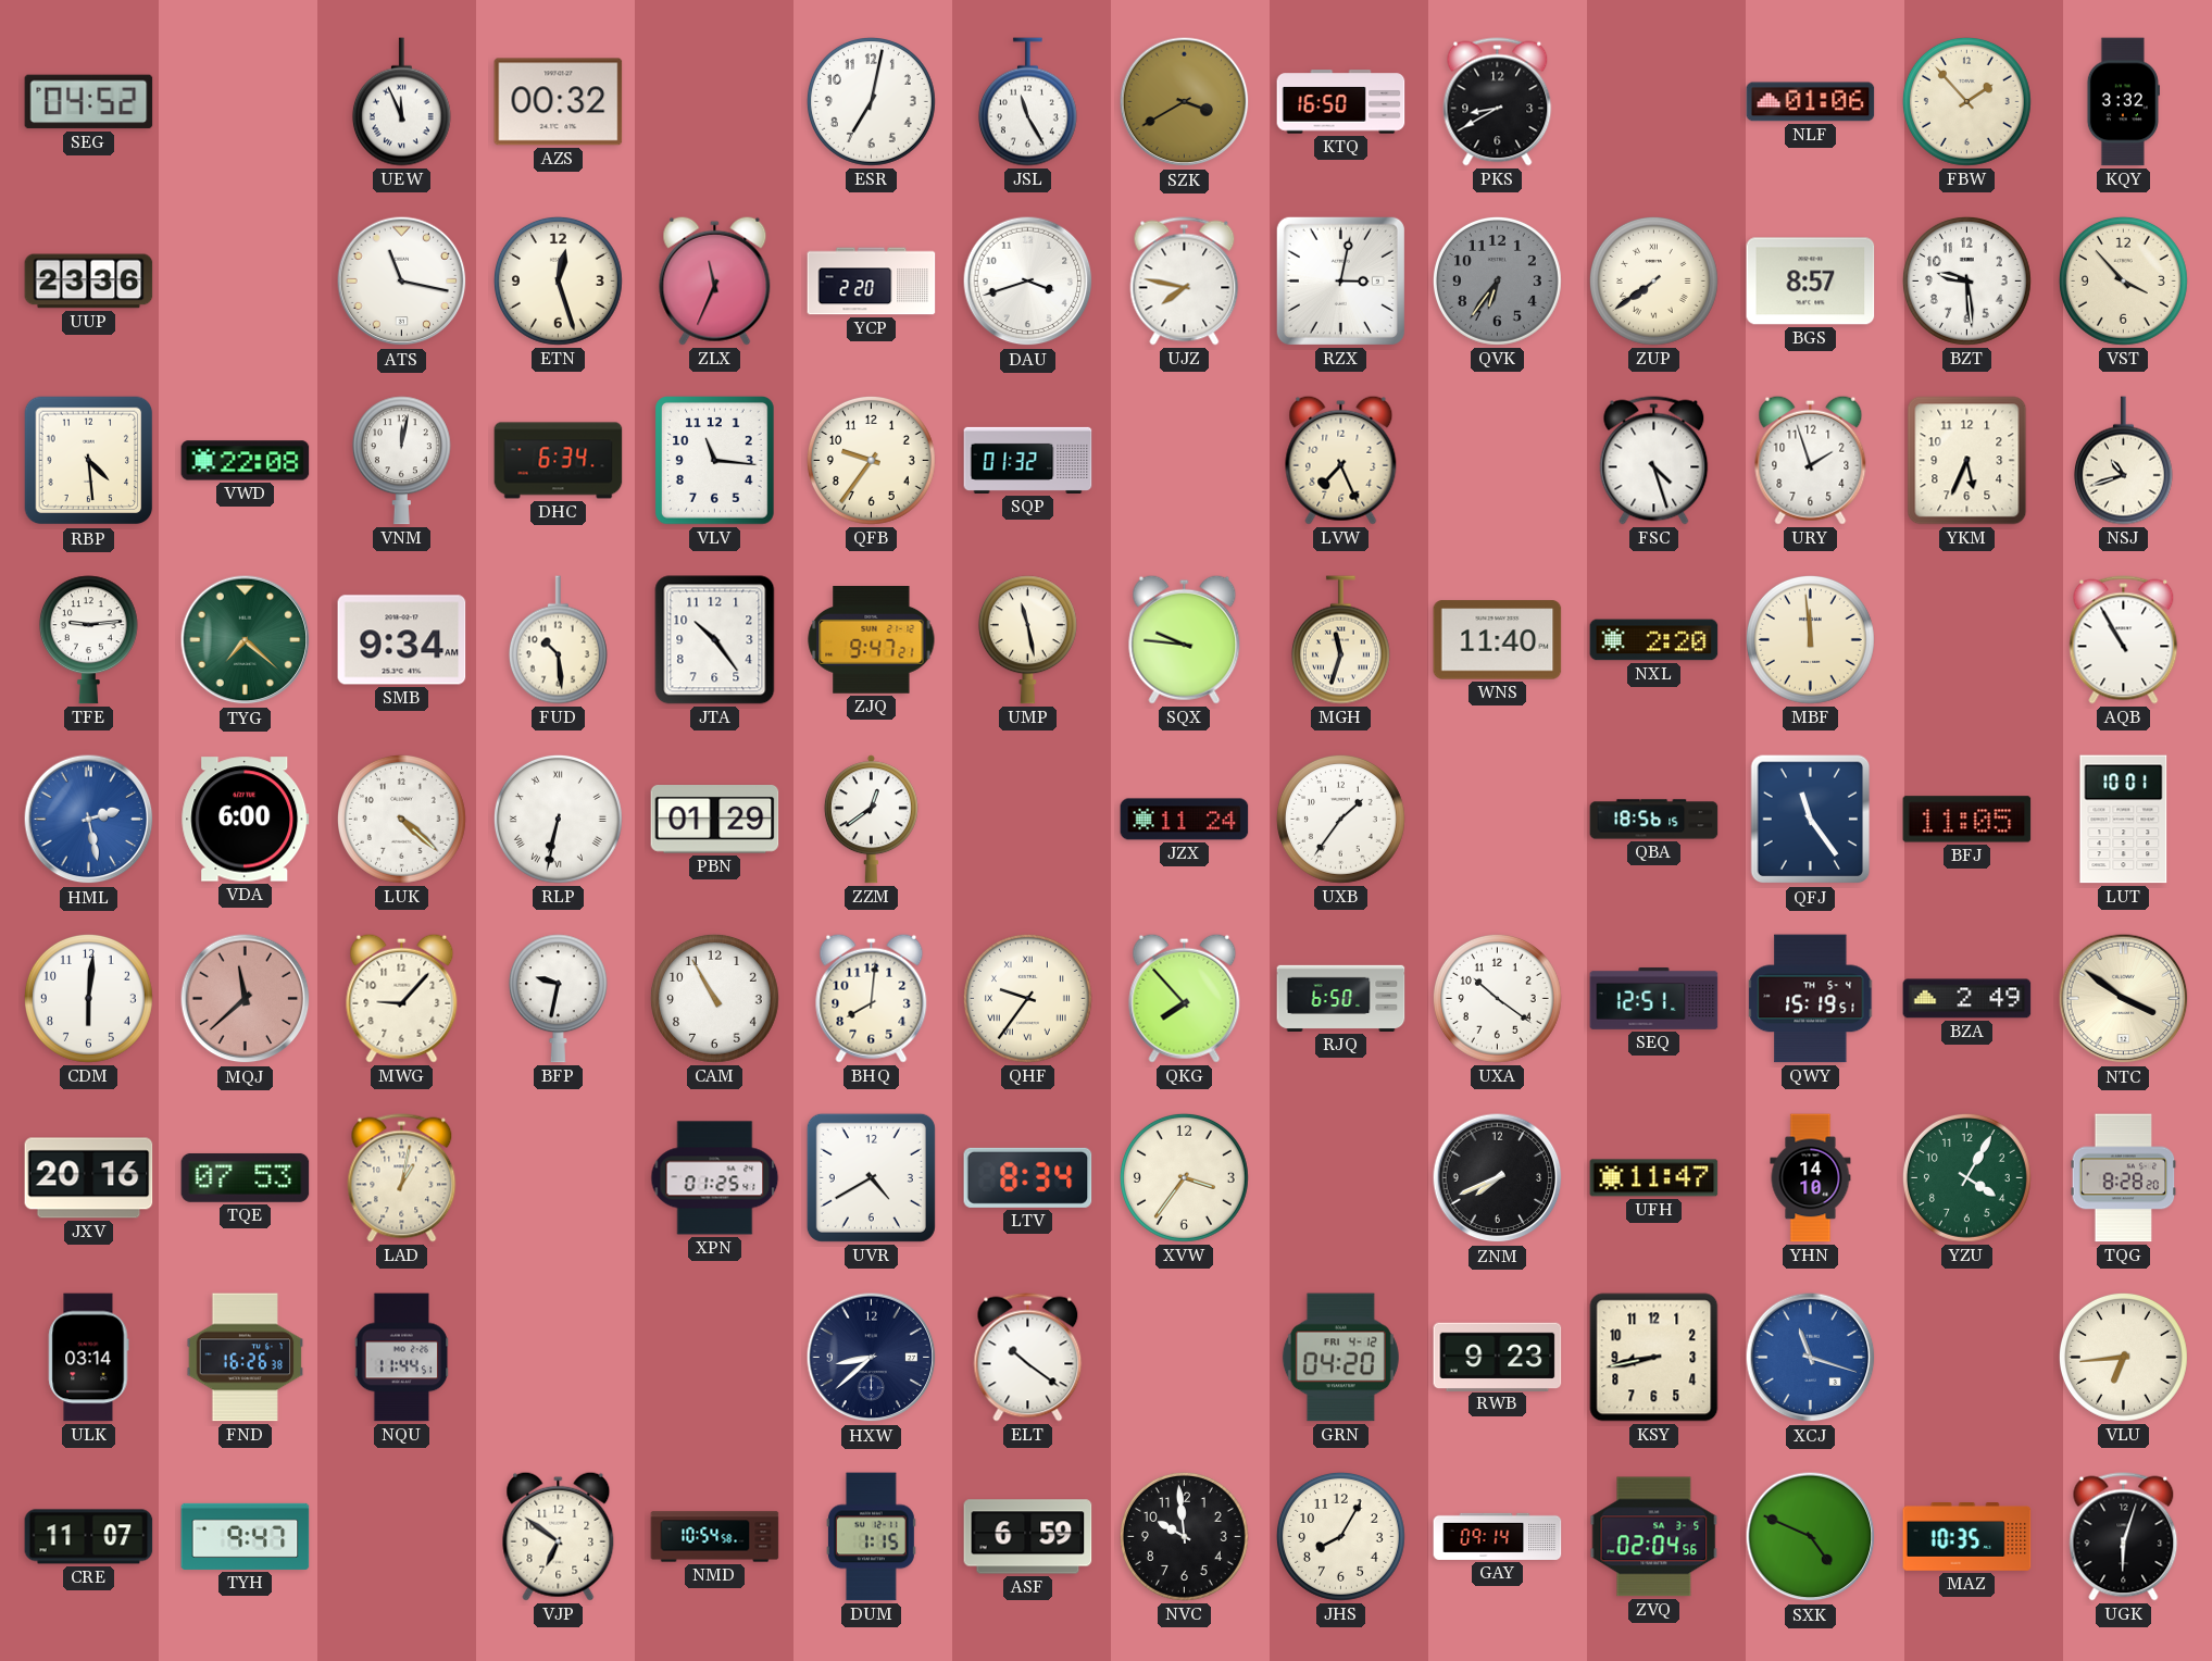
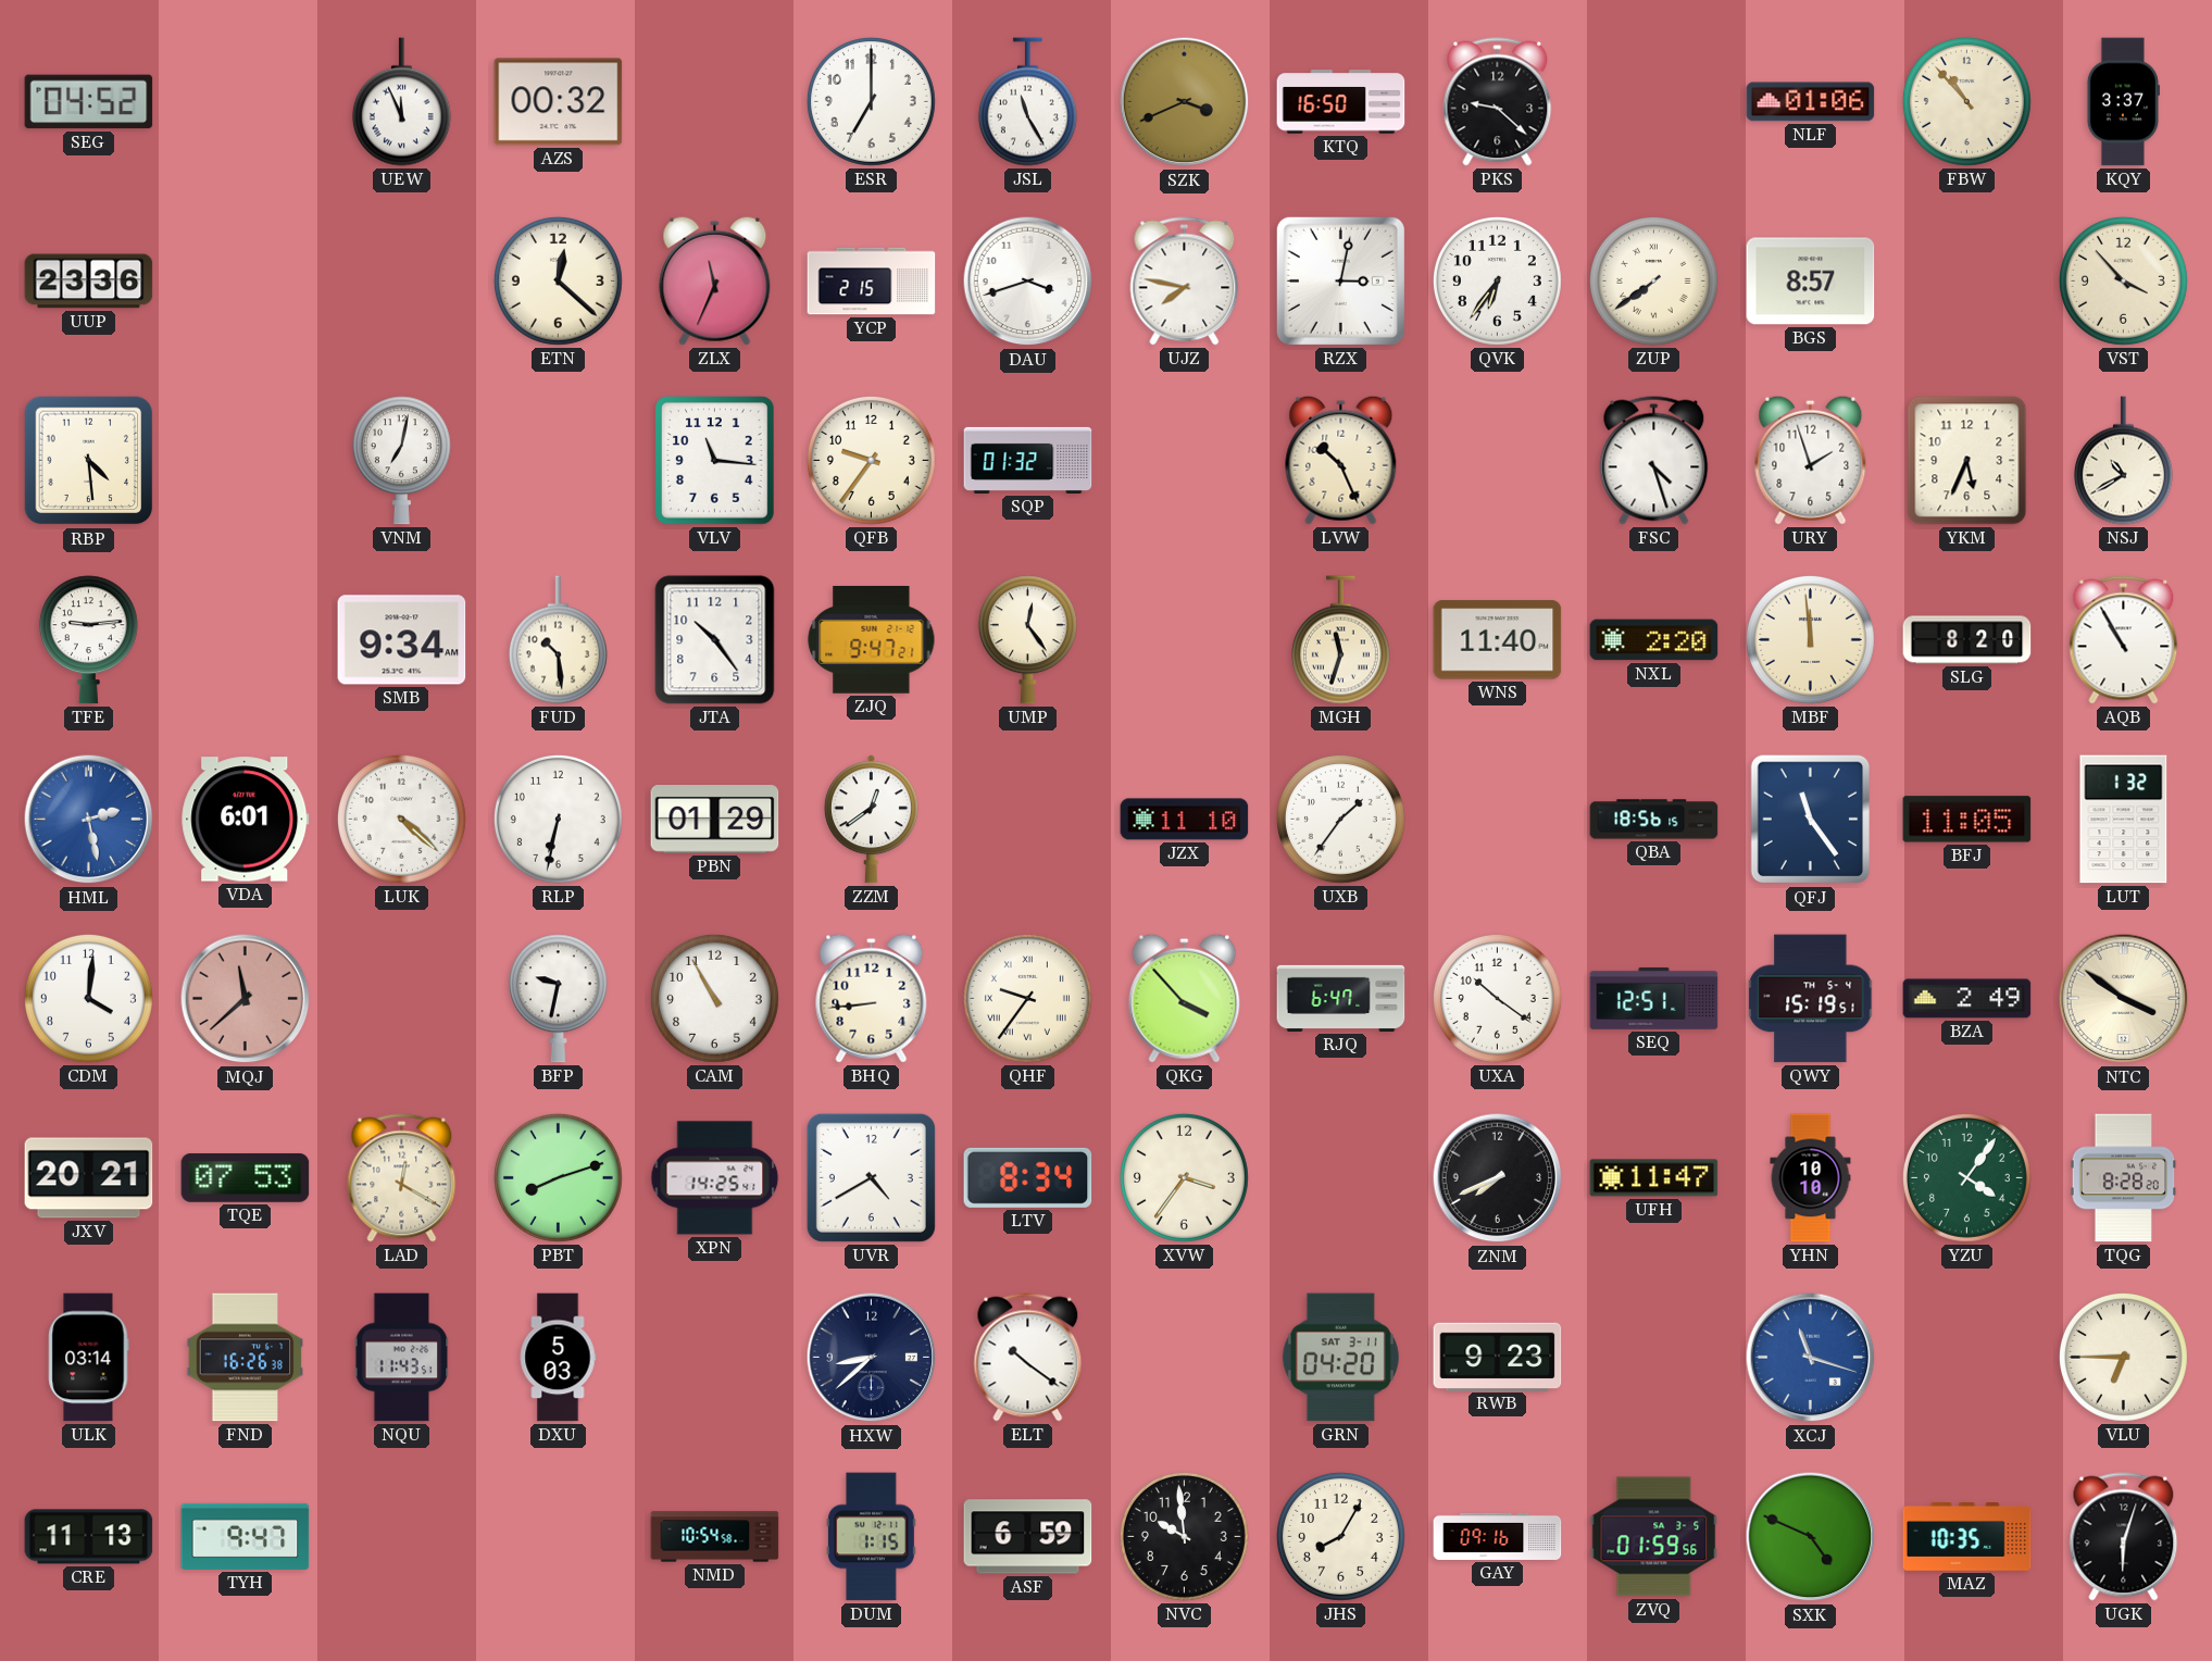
ESR: 7:02 -> 7:00
SZK: 3:40 -> 3:41
PKS: 8:40 -> 9:22
FBW: 1:53 -> 10:53
KQY: 3:32 -> 3:37
ATS: 11:17 -> none
ETN: 12:27 -> 12:22
YCP: 2:20 -> 2:15
QVK dial: grey -> white
BZT: 9:29 -> none
VWD: 22:08 -> none
VNM: 12:02 -> 7:02
DHC: 6:34 -> none
LVW: 7:26 -> 10:26
NSJ: 10:42 -> 10:40
TYG: 7:22 -> none
UMP: 11:28 -> 12:24
SQX: 9:46 -> none
SLG: none -> 8:20
VDA: 6:00 -> 6:01
RLP numerals: Roman -> Arabic
JZX: 11:24 -> 11:10
LUT: 10:01 -> 1:32
CDM: 6:01 -> 4:01
MWG: 9:07 -> none
BHQ: 8:01 -> 8:44
QKG: 7:53 -> 3:53
RJQ: 6:50 -> 6:47
JXV: 20:16 -> 20:21
LAD: 1:02 -> 12:20
PBT: none -> 8:12
XPN: 01:25 -> 14:25
YHN: 14:10 -> 10:10
YZU: 4:05 -> 4:06
NQU: 11:44 -> 11:43
DXU: none -> 5:03
GRN date: FRI 4-12 -> SAT 3-11
KSY: 8:43 -> none
VLU: 6:44 -> 6:45
CRE: 11:07 -> 11:13
VJP: 6:51 -> none
GAY: 09:14 -> 09:16
ZVQ: 02:04 -> 01:59
